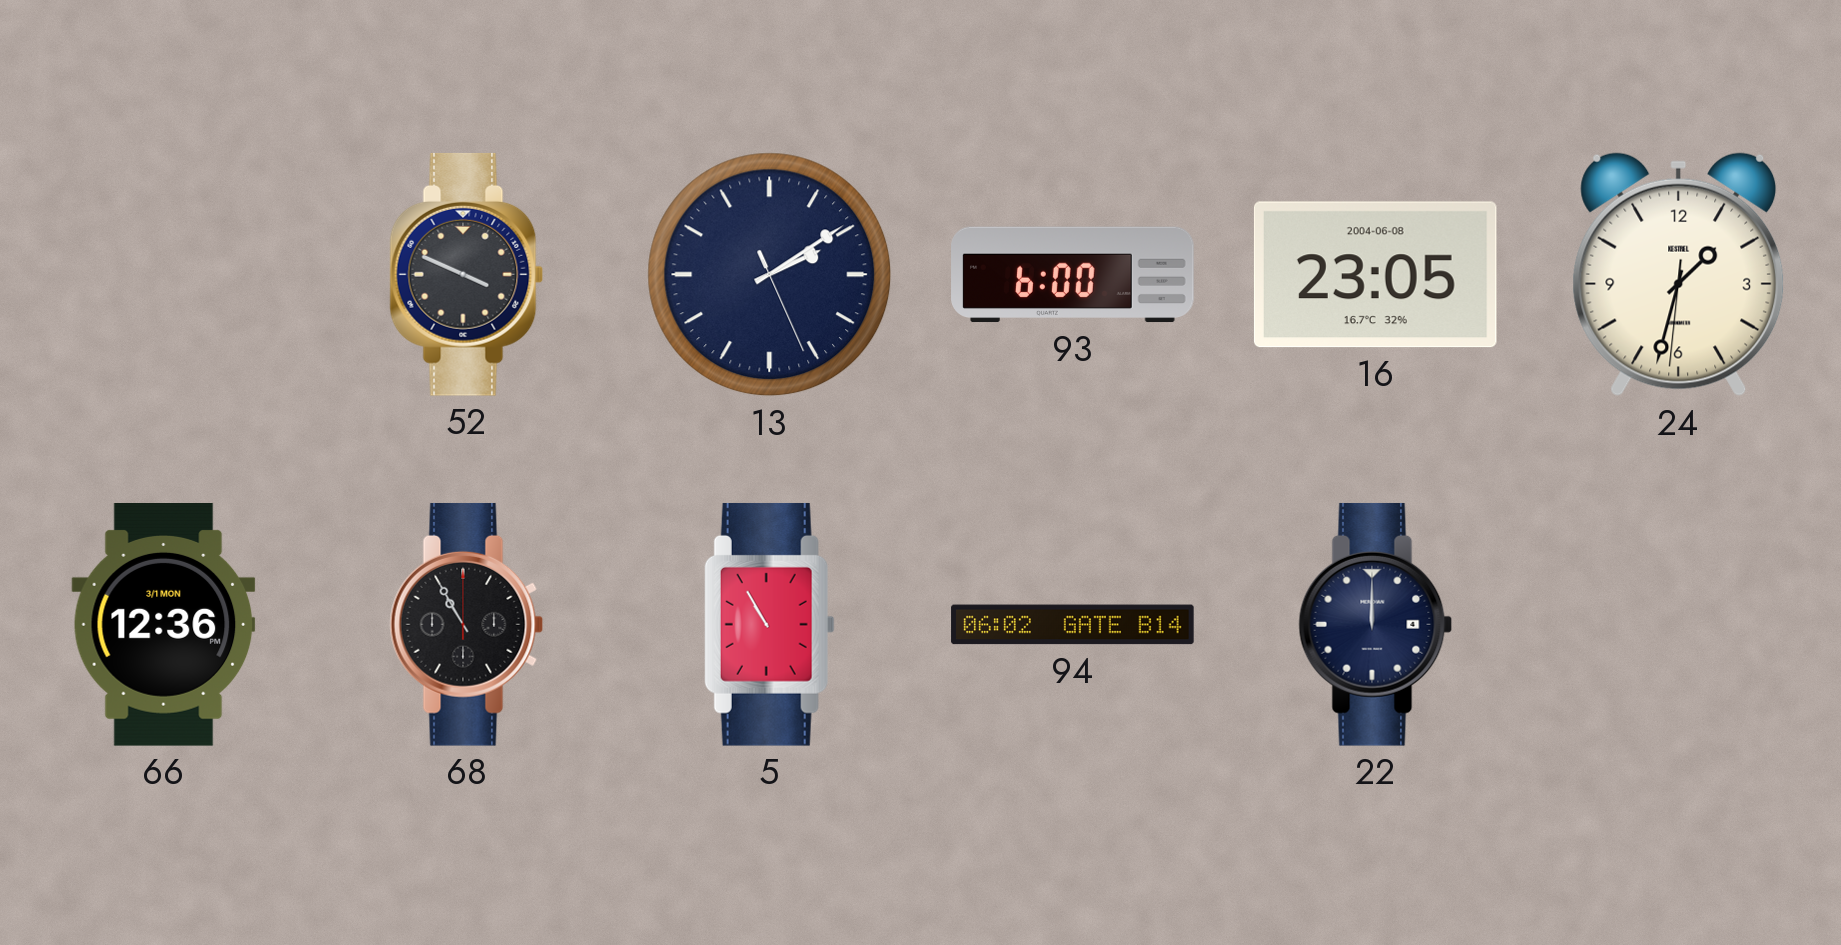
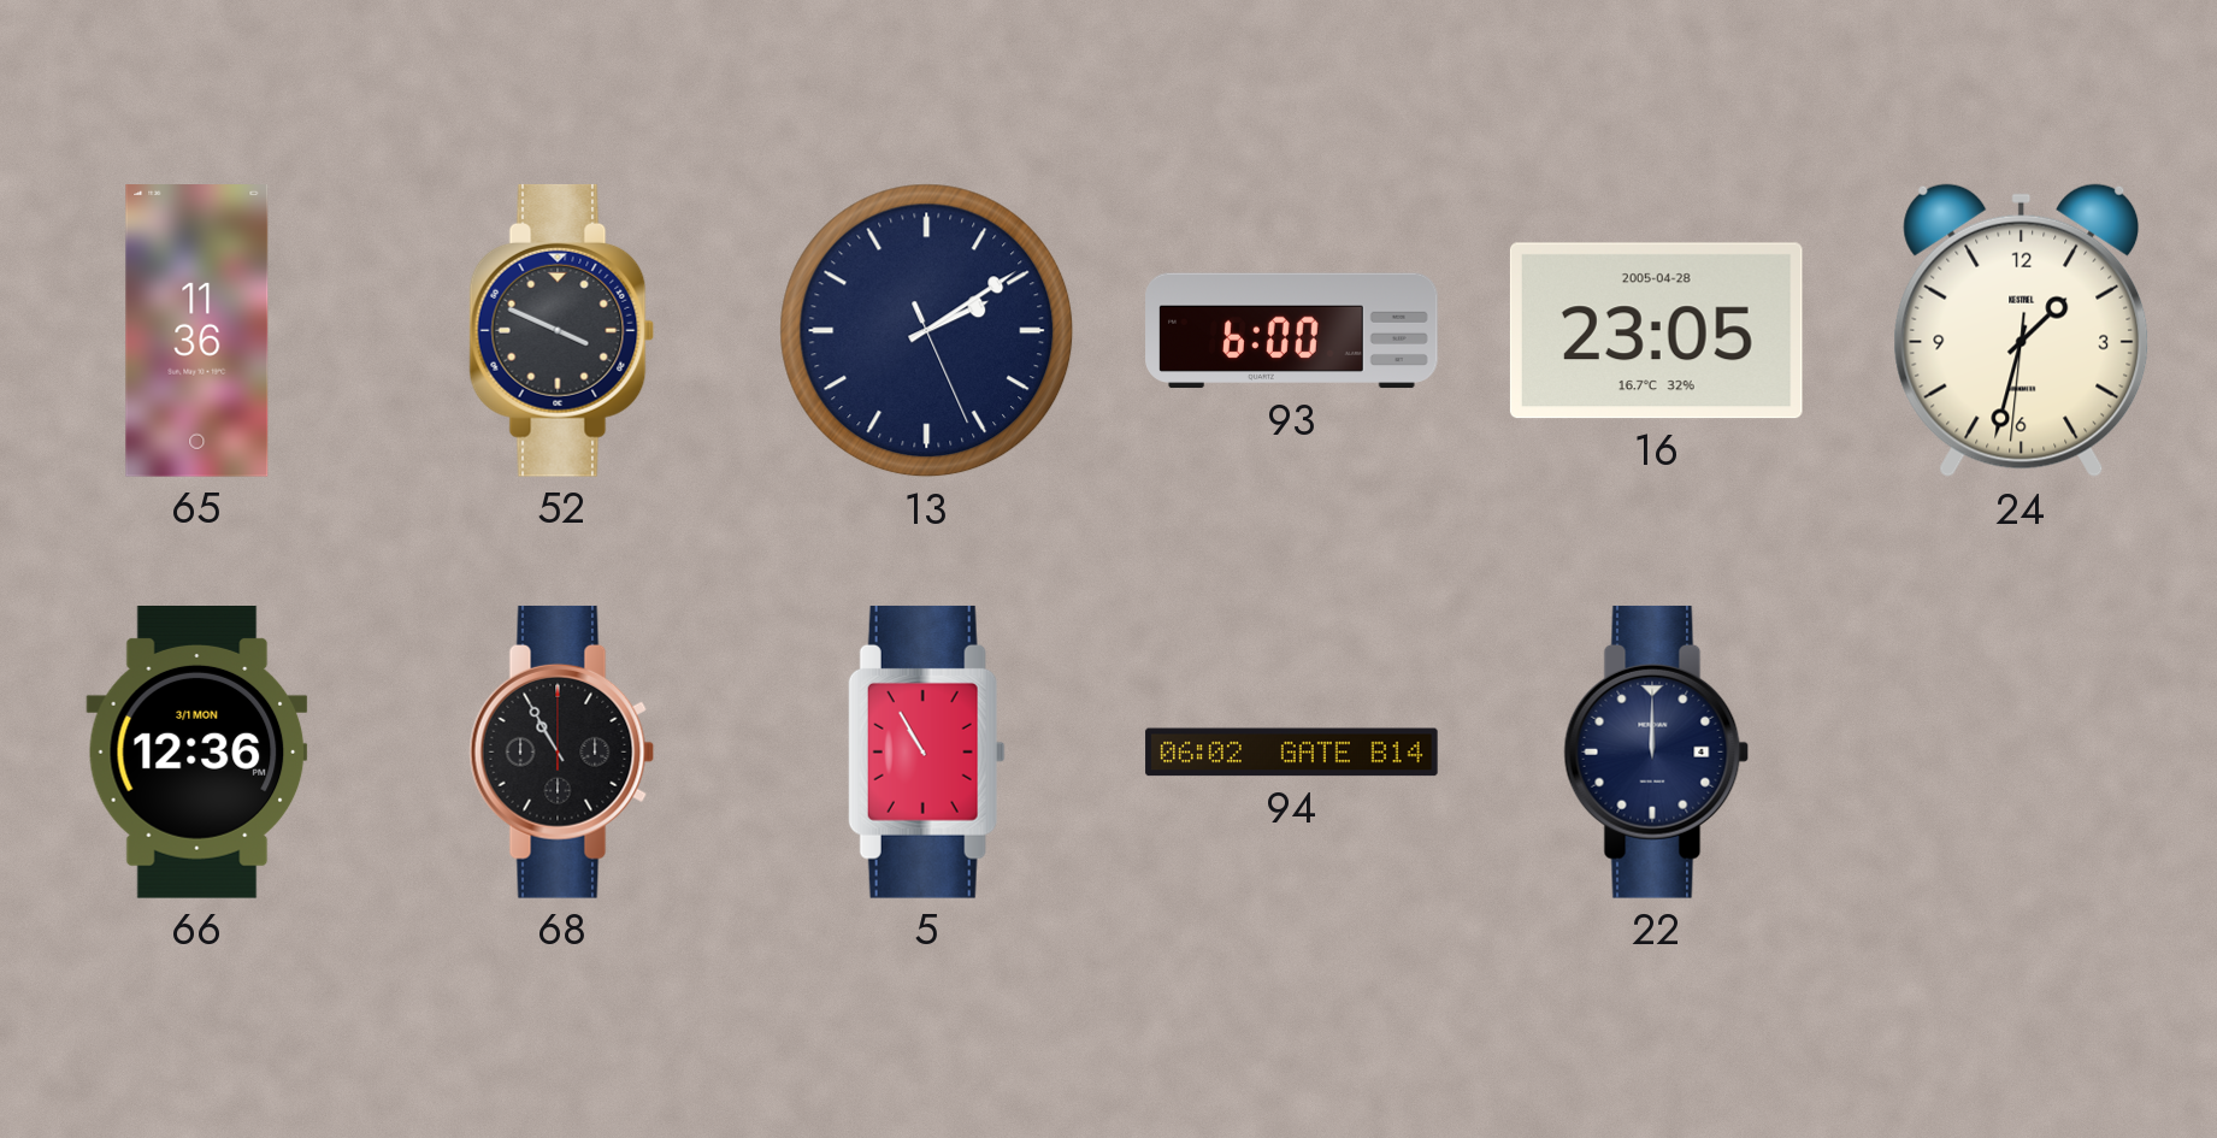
65: none -> 11:36
16 date: 2004-06-08 -> 2005-04-28
